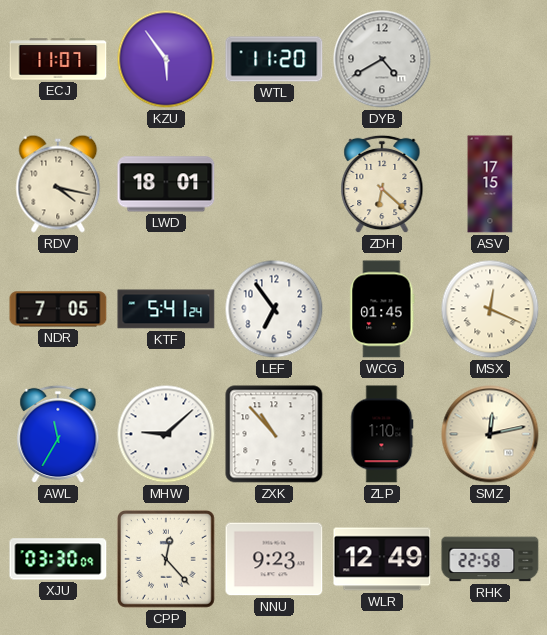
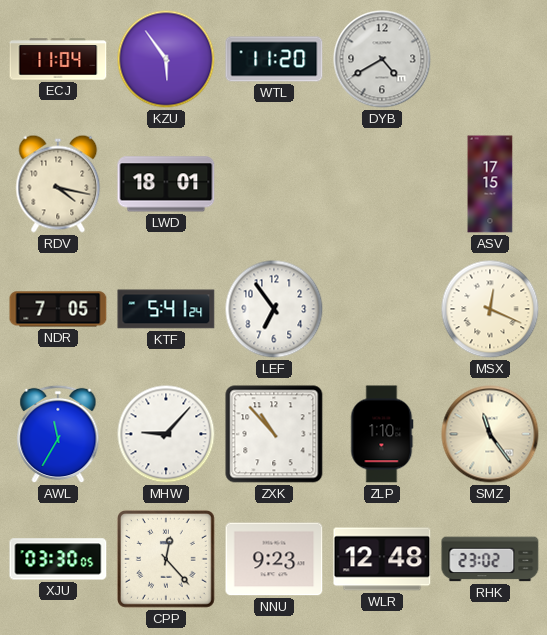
ECJ: 11:07 -> 11:04
ZDH: 6:22 -> none
WCG: 01:45 -> none
MHW: 9:08 -> 9:07
SMZ: 12:13 -> 11:24
XJU: 03:30:09 -> 03:30:05
WLR: 12:49 -> 12:48
RHK: 22:58 -> 23:02
